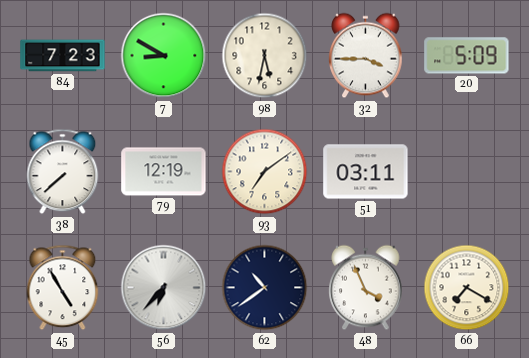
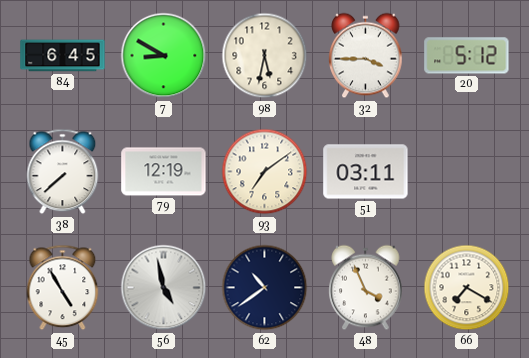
84: 7:23 -> 6:45
20: 5:09 -> 5:12
56: 6:37 -> 4:58
